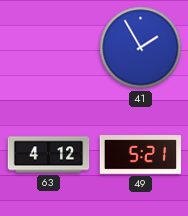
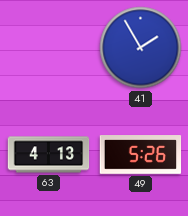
63: 4:12 -> 4:13
49: 5:21 -> 5:26
